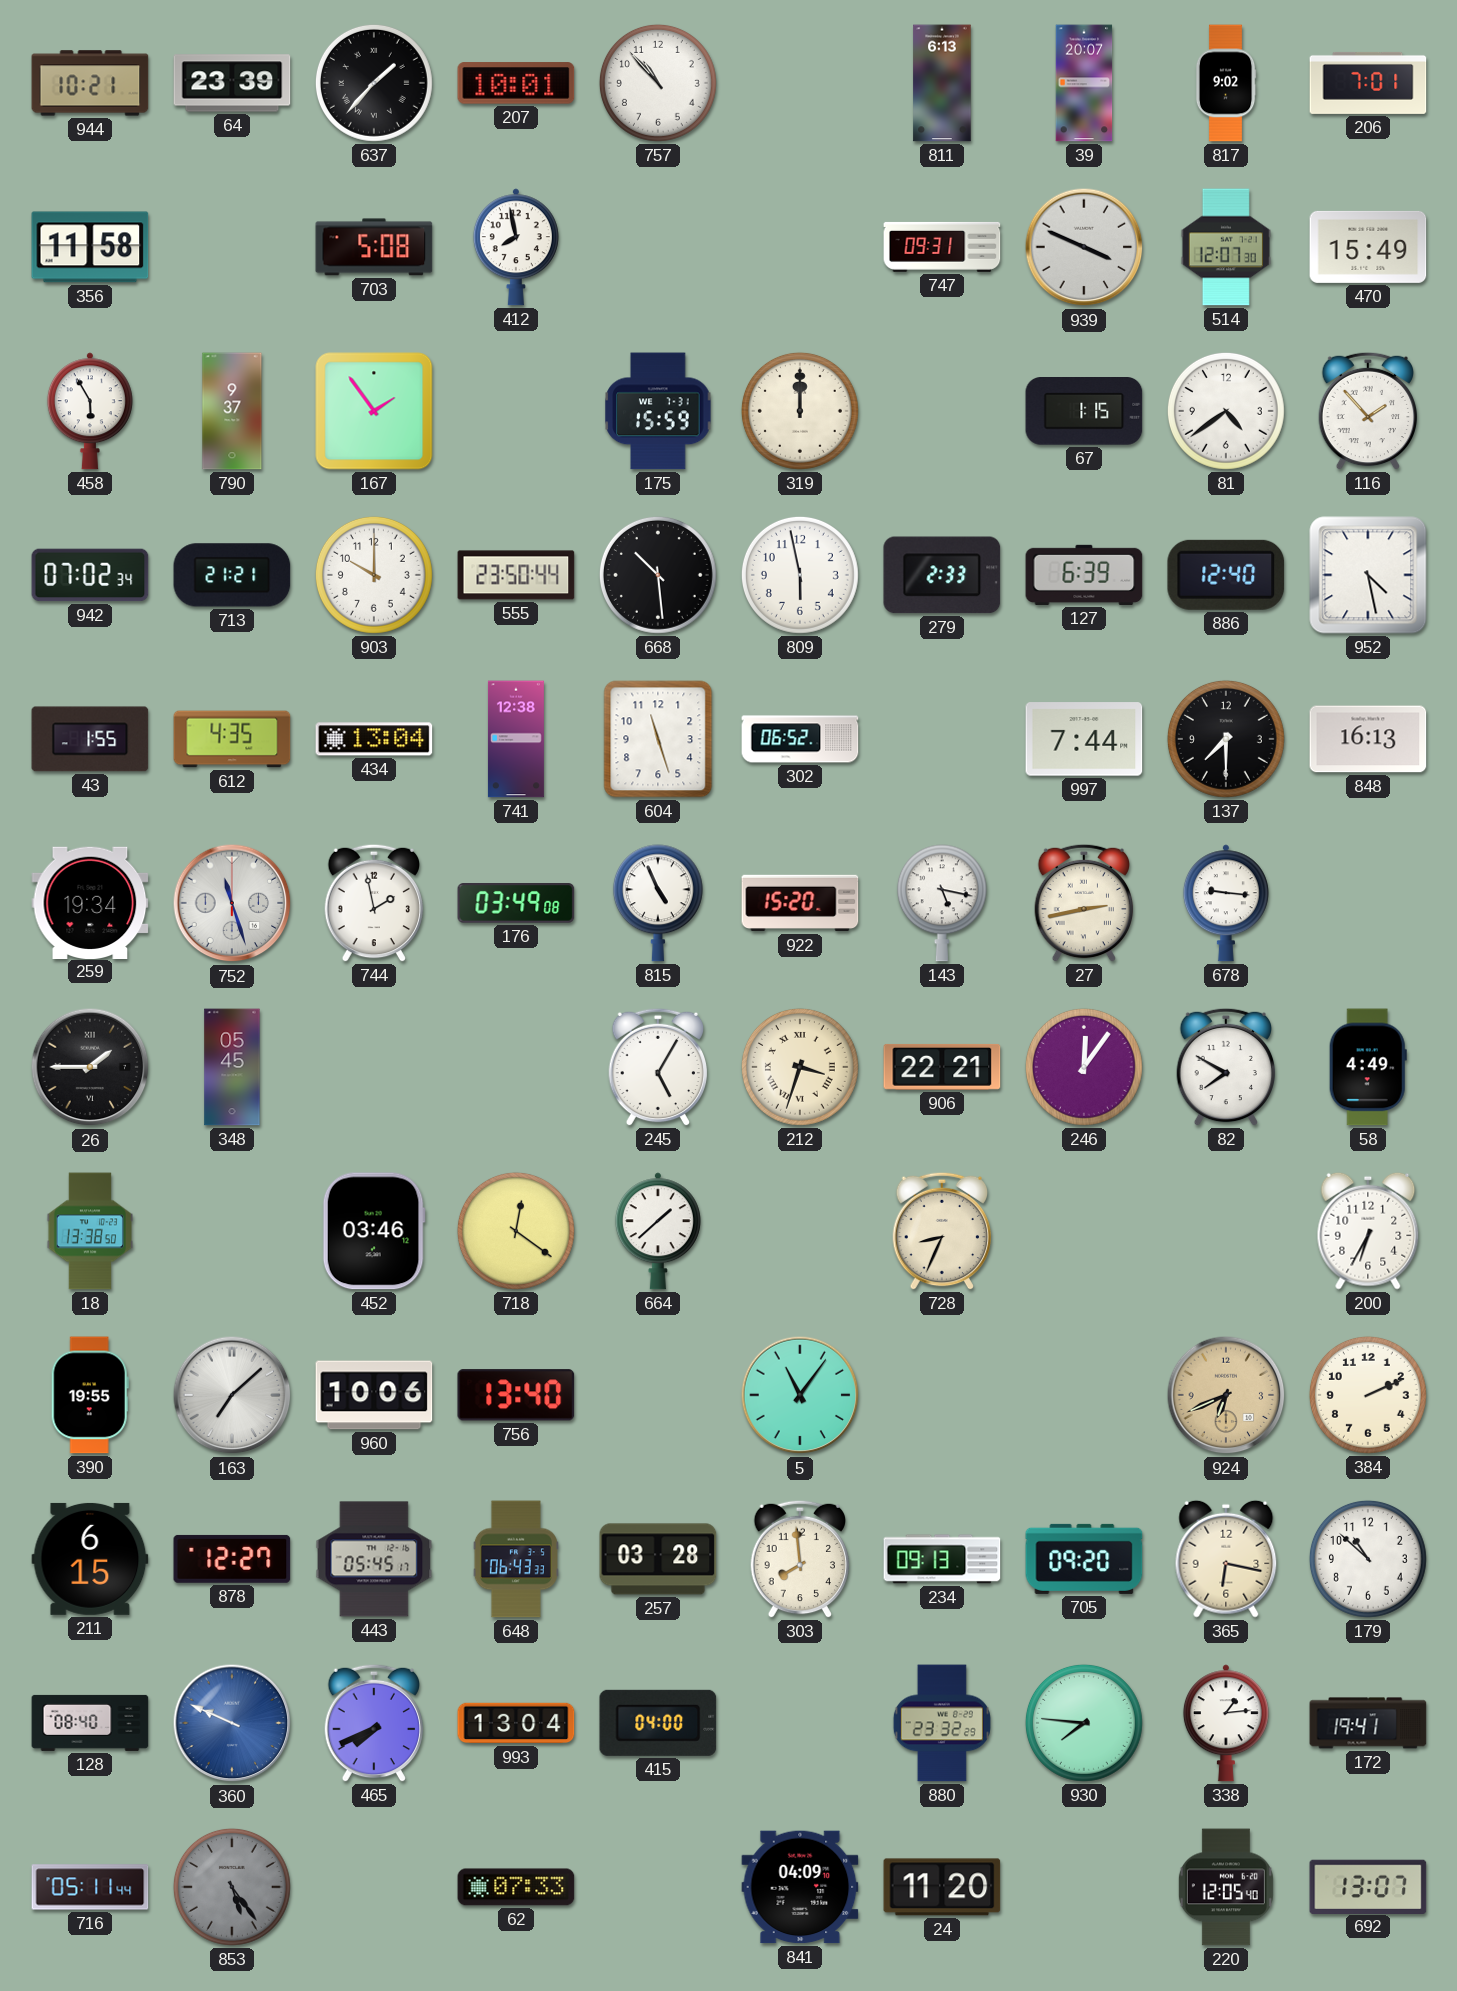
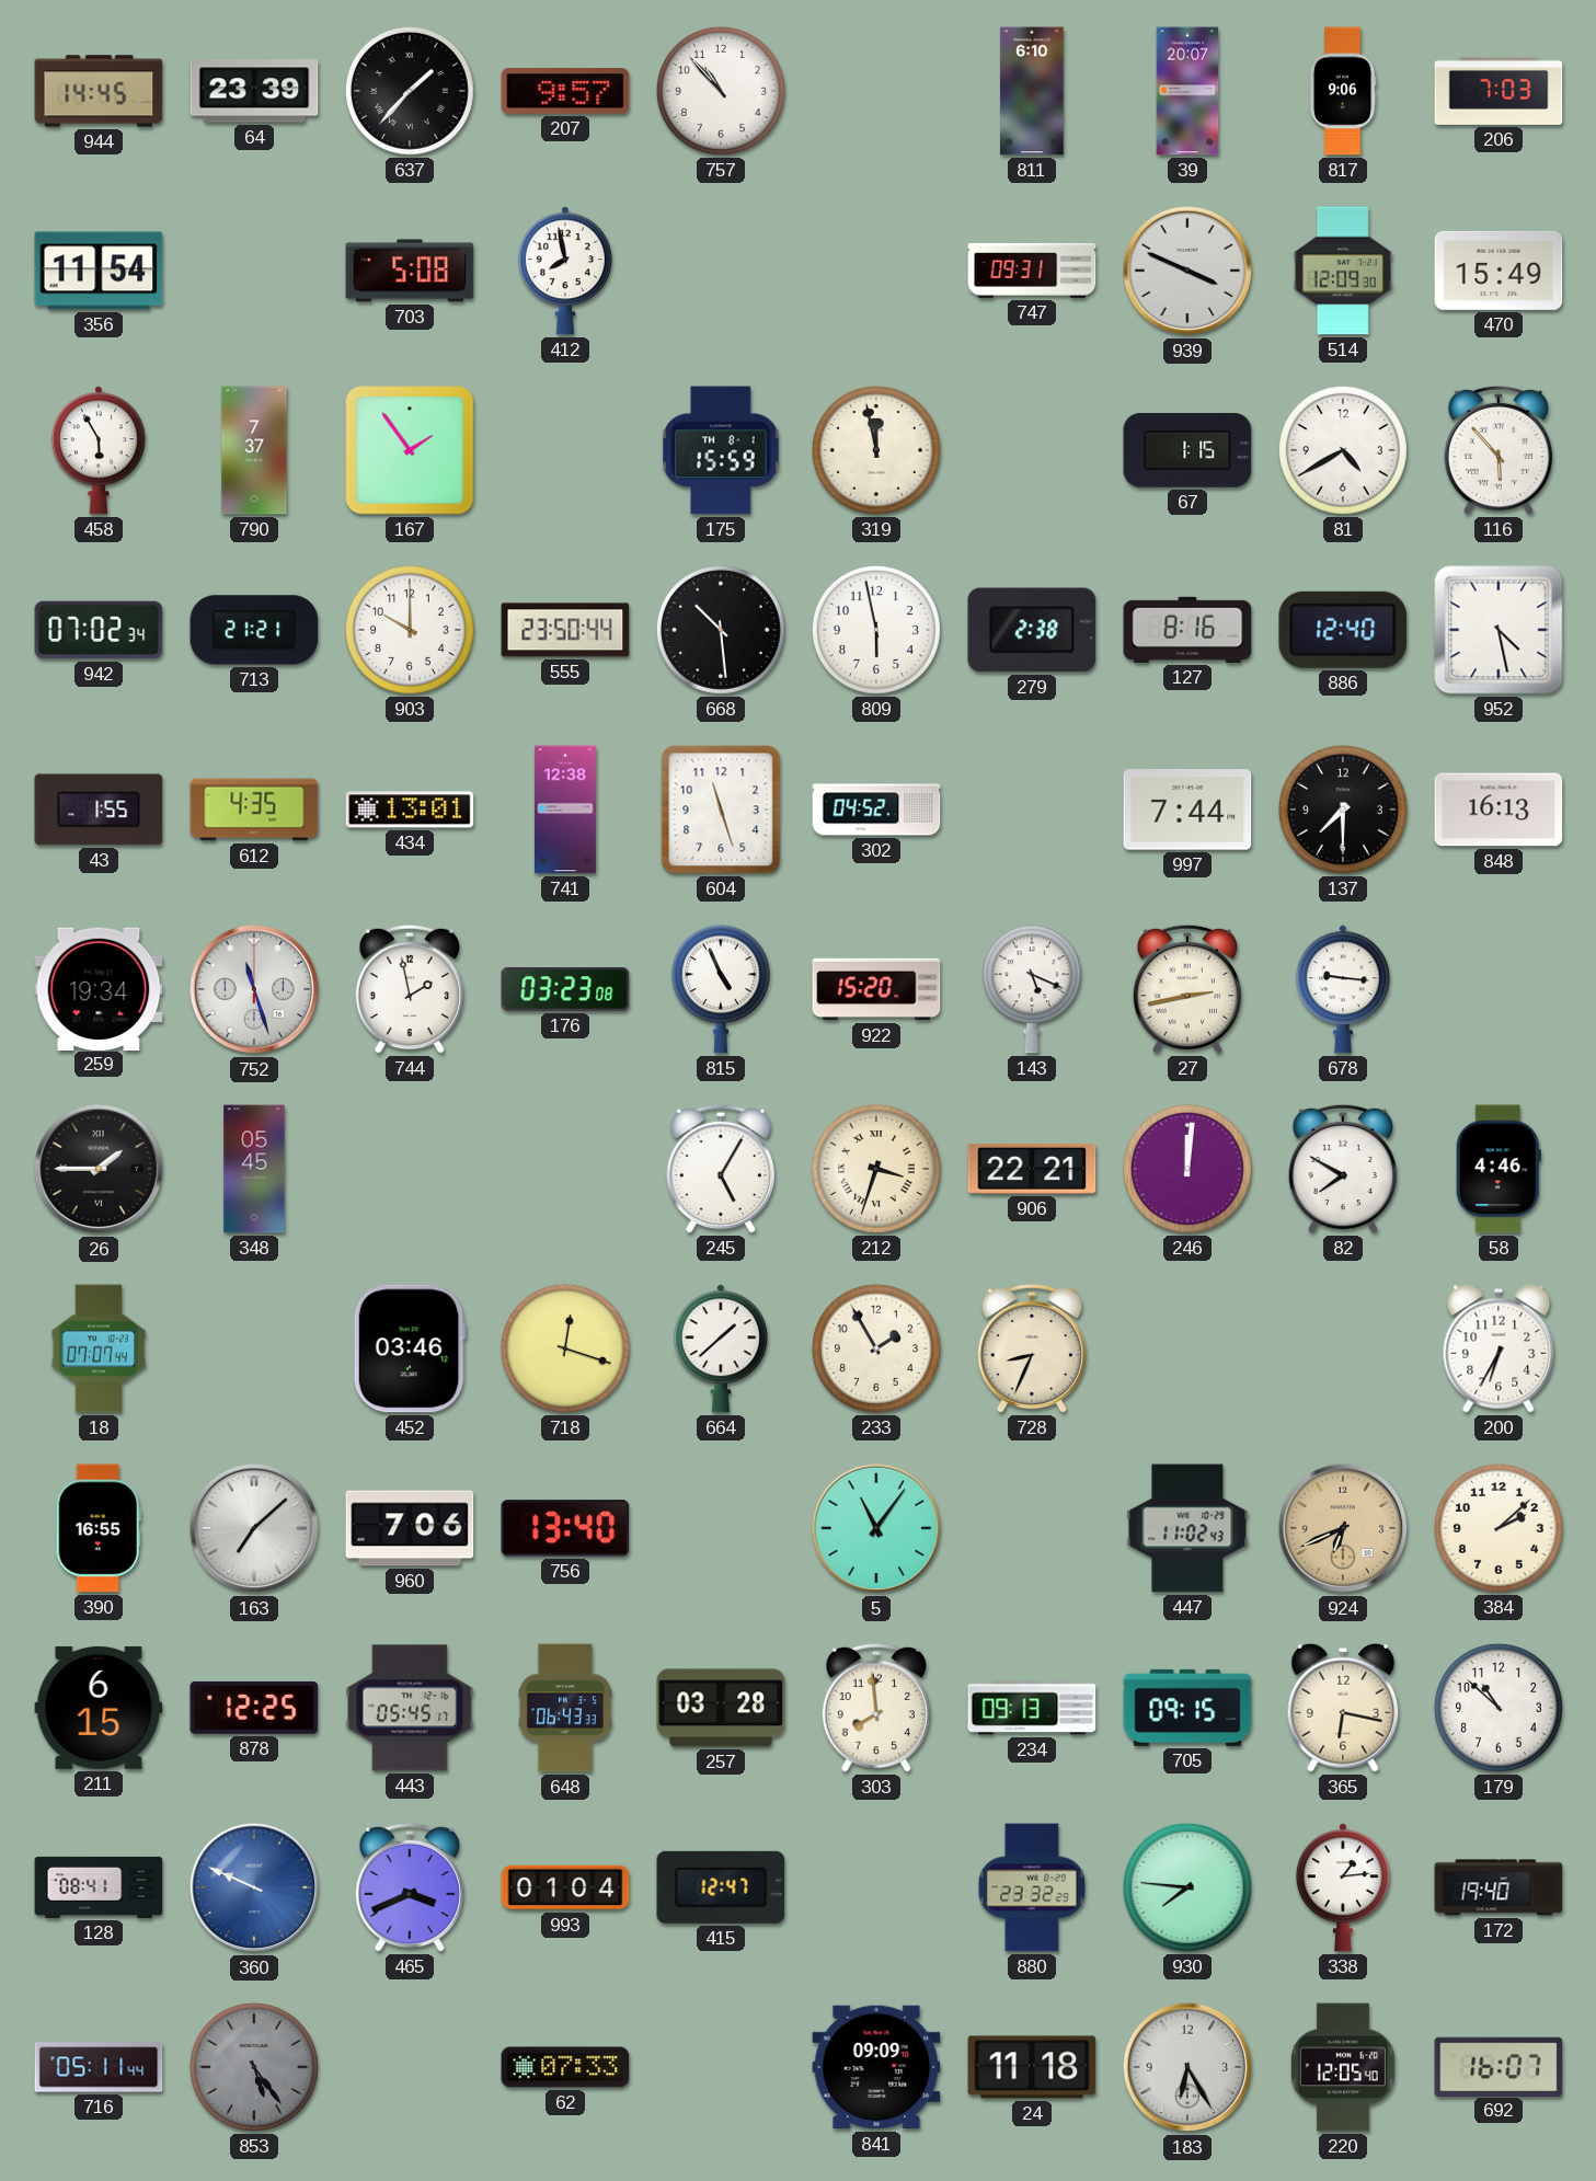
944: 10:21 -> 14:45
207: 10:01 -> 9:57
811: 6:13 -> 6:10
817: 9:02 -> 9:06
206: 7:01 -> 7:03
356: 11:58 -> 11:54
514: 12:07 -> 12:09
790: 9:37 -> 7:37
175 date: WE 7-31 -> TH 8-1
319: 12:00 -> 11:58
81: 4:39 -> 4:40
116: 1:53 -> 5:53
279: 2:33 -> 2:38
127: 6:39 -> 8:16
434: 13:04 -> 13:01
302: 06:52 -> 04:52
176: 03:49 -> 03:23
143: 5:17 -> 5:19
246: 12:06 -> 12:01
58: 4:49 -> 4:46
18: 13:38 -> 07:07
718: 12:21 -> 12:18
233: none -> 1:55
390: 19:55 -> 16:55
960: 10:06 -> 7:06
447: none -> 11:02
384: 2:11 -> 2:08
878: 12:27 -> 12:25
705: 09:20 -> 09:15
128: 08:40 -> 08:41
465: 7:41 -> 3:41
993: 13:04 -> 01:04
415: 04:00 -> 12:47
172: 19:41 -> 19:40
841: 04:09 -> 09:09
24: 11:20 -> 11:18
183: none -> 6:25
692: 13:07 -> 16:07
